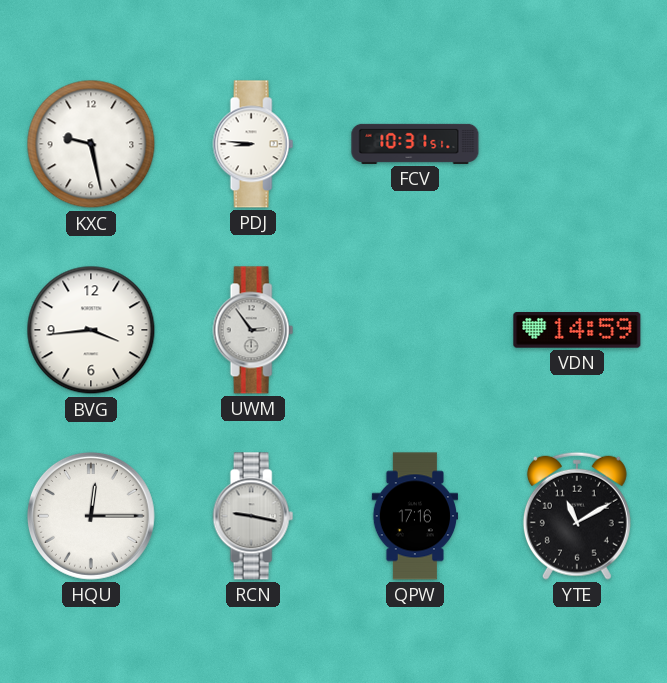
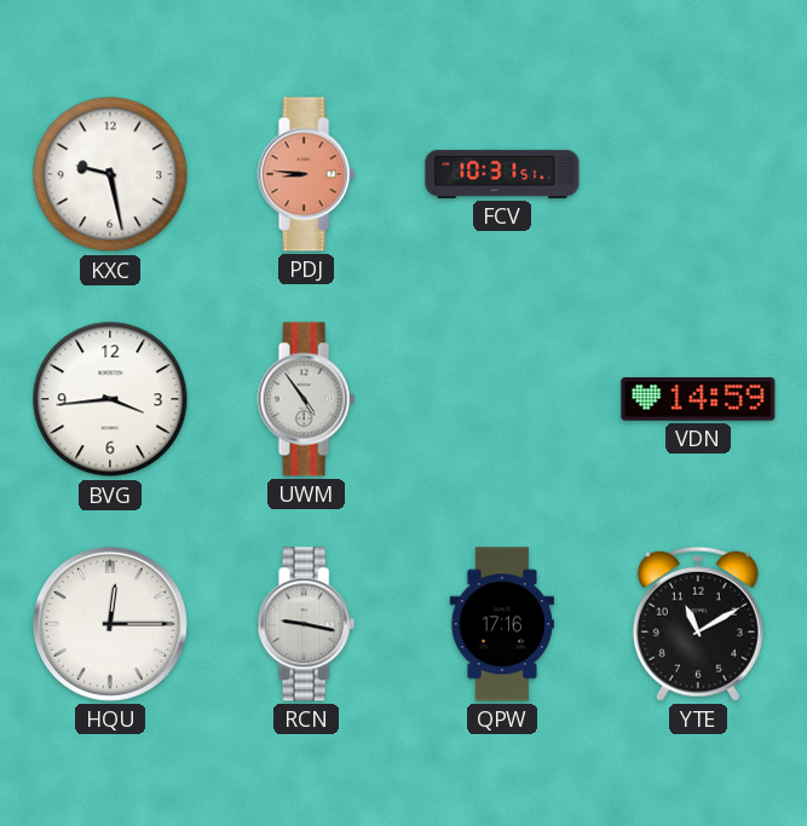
PDJ dial: white -> salmon
UWM: 2:54 -> 4:54
